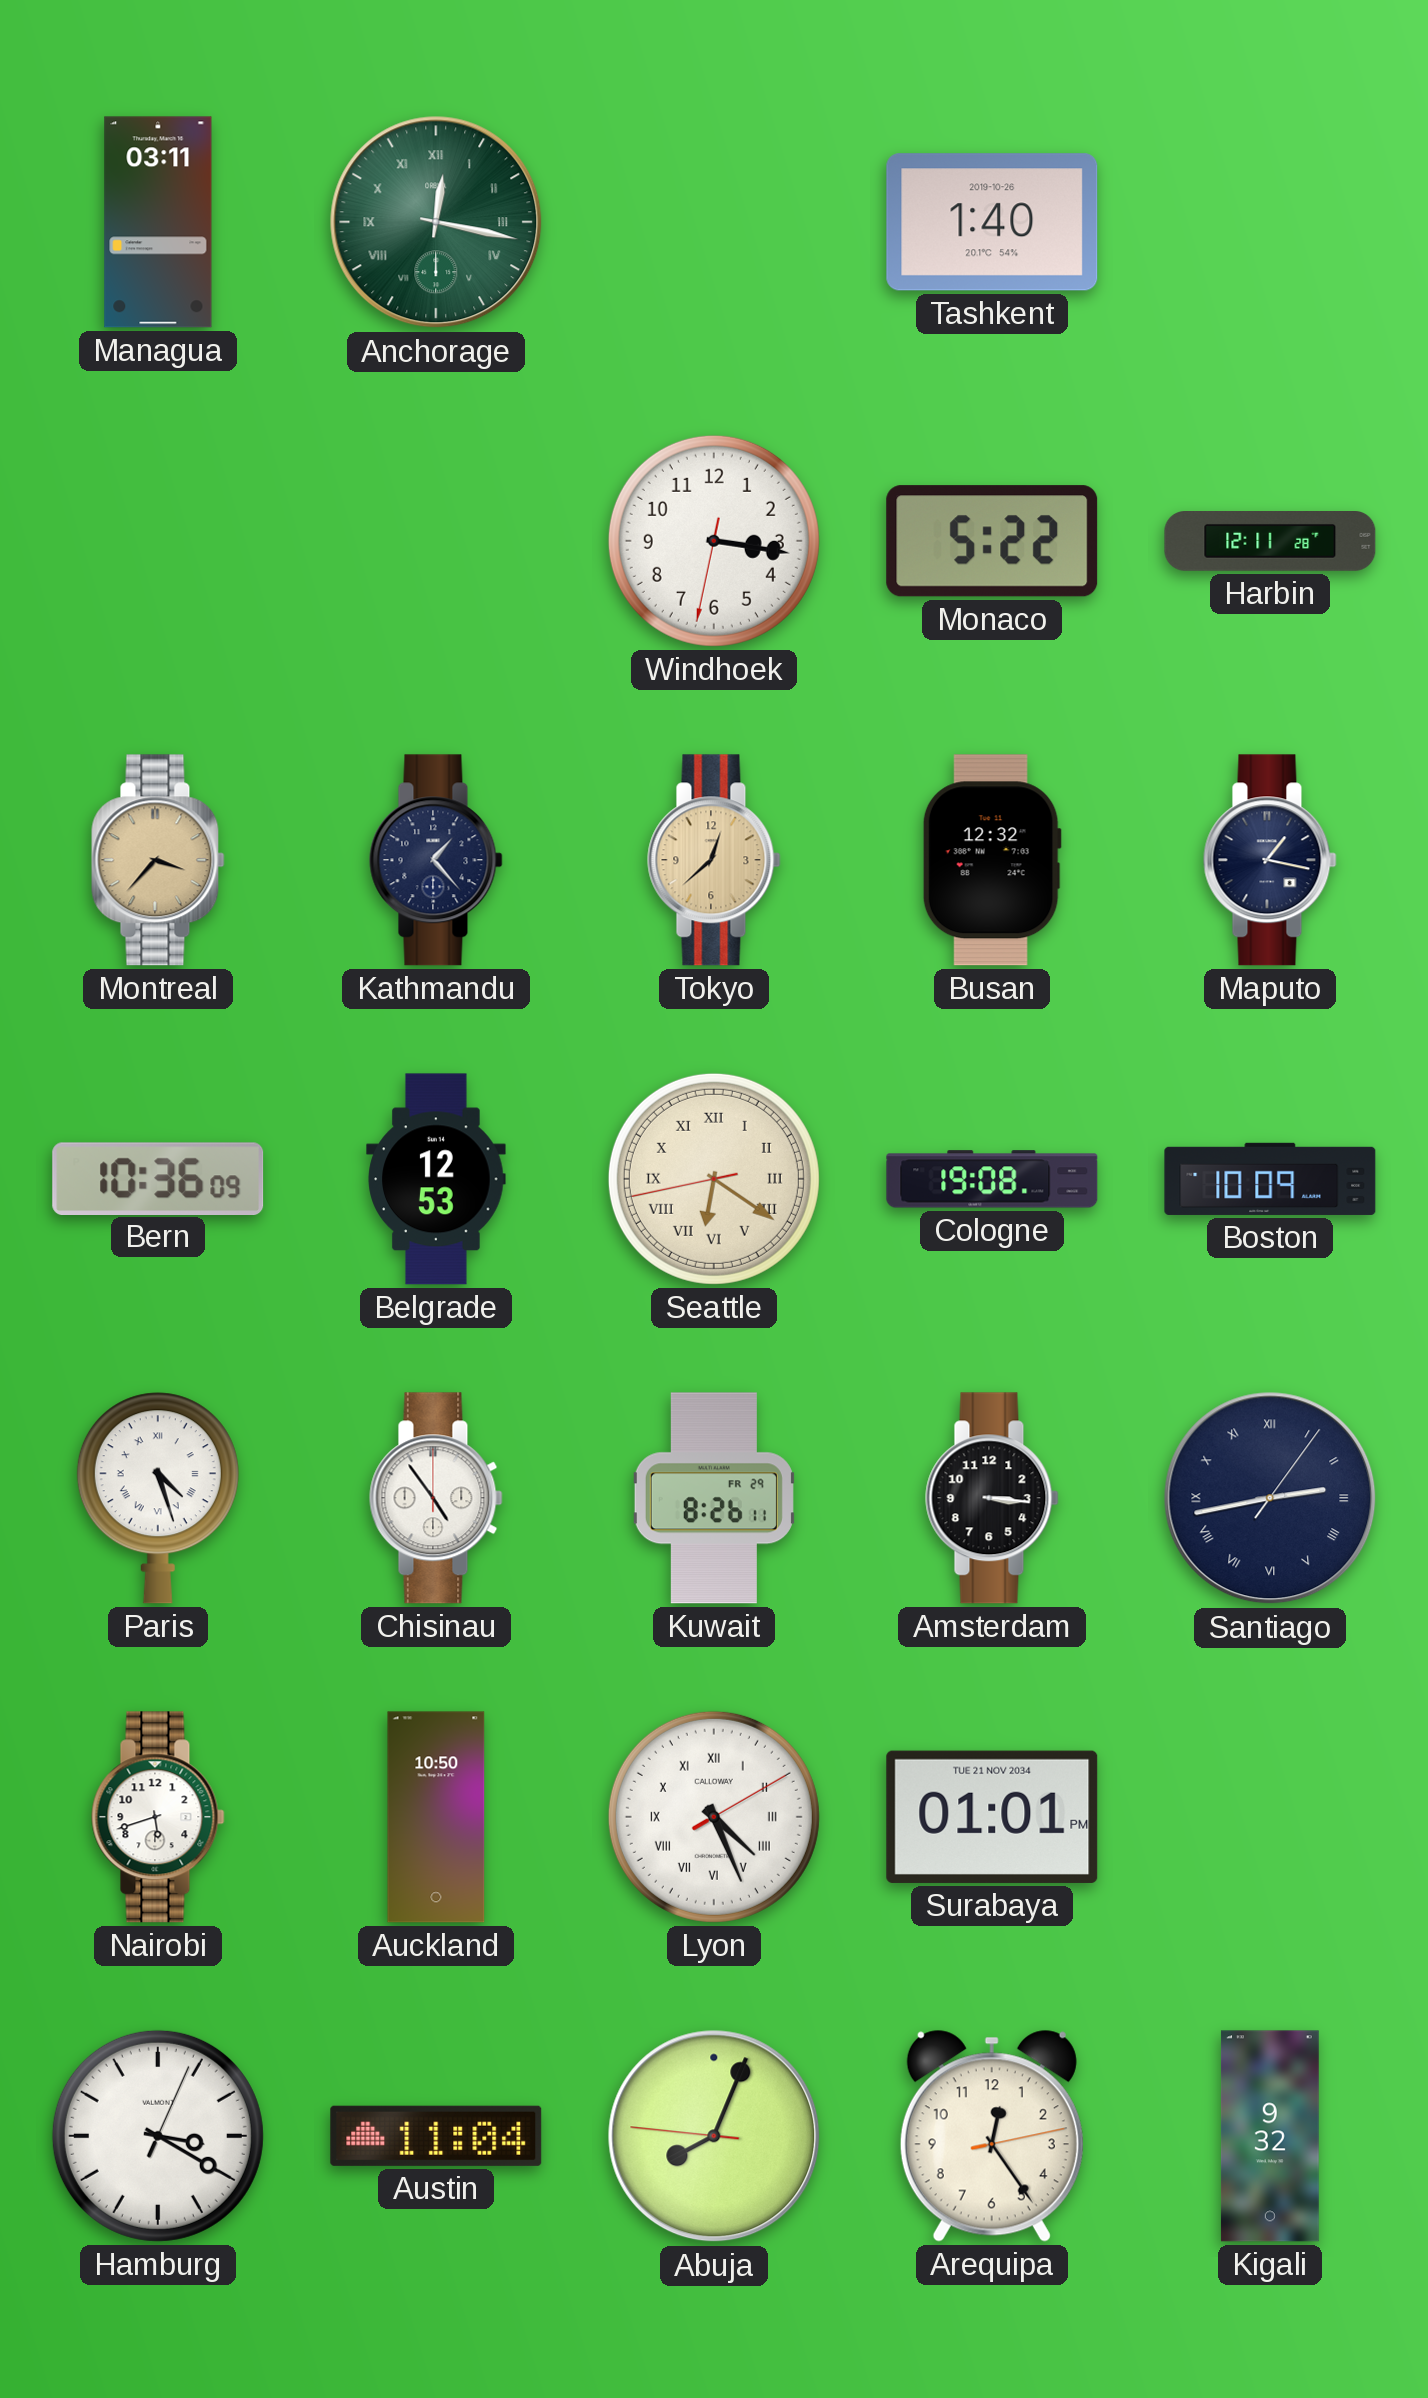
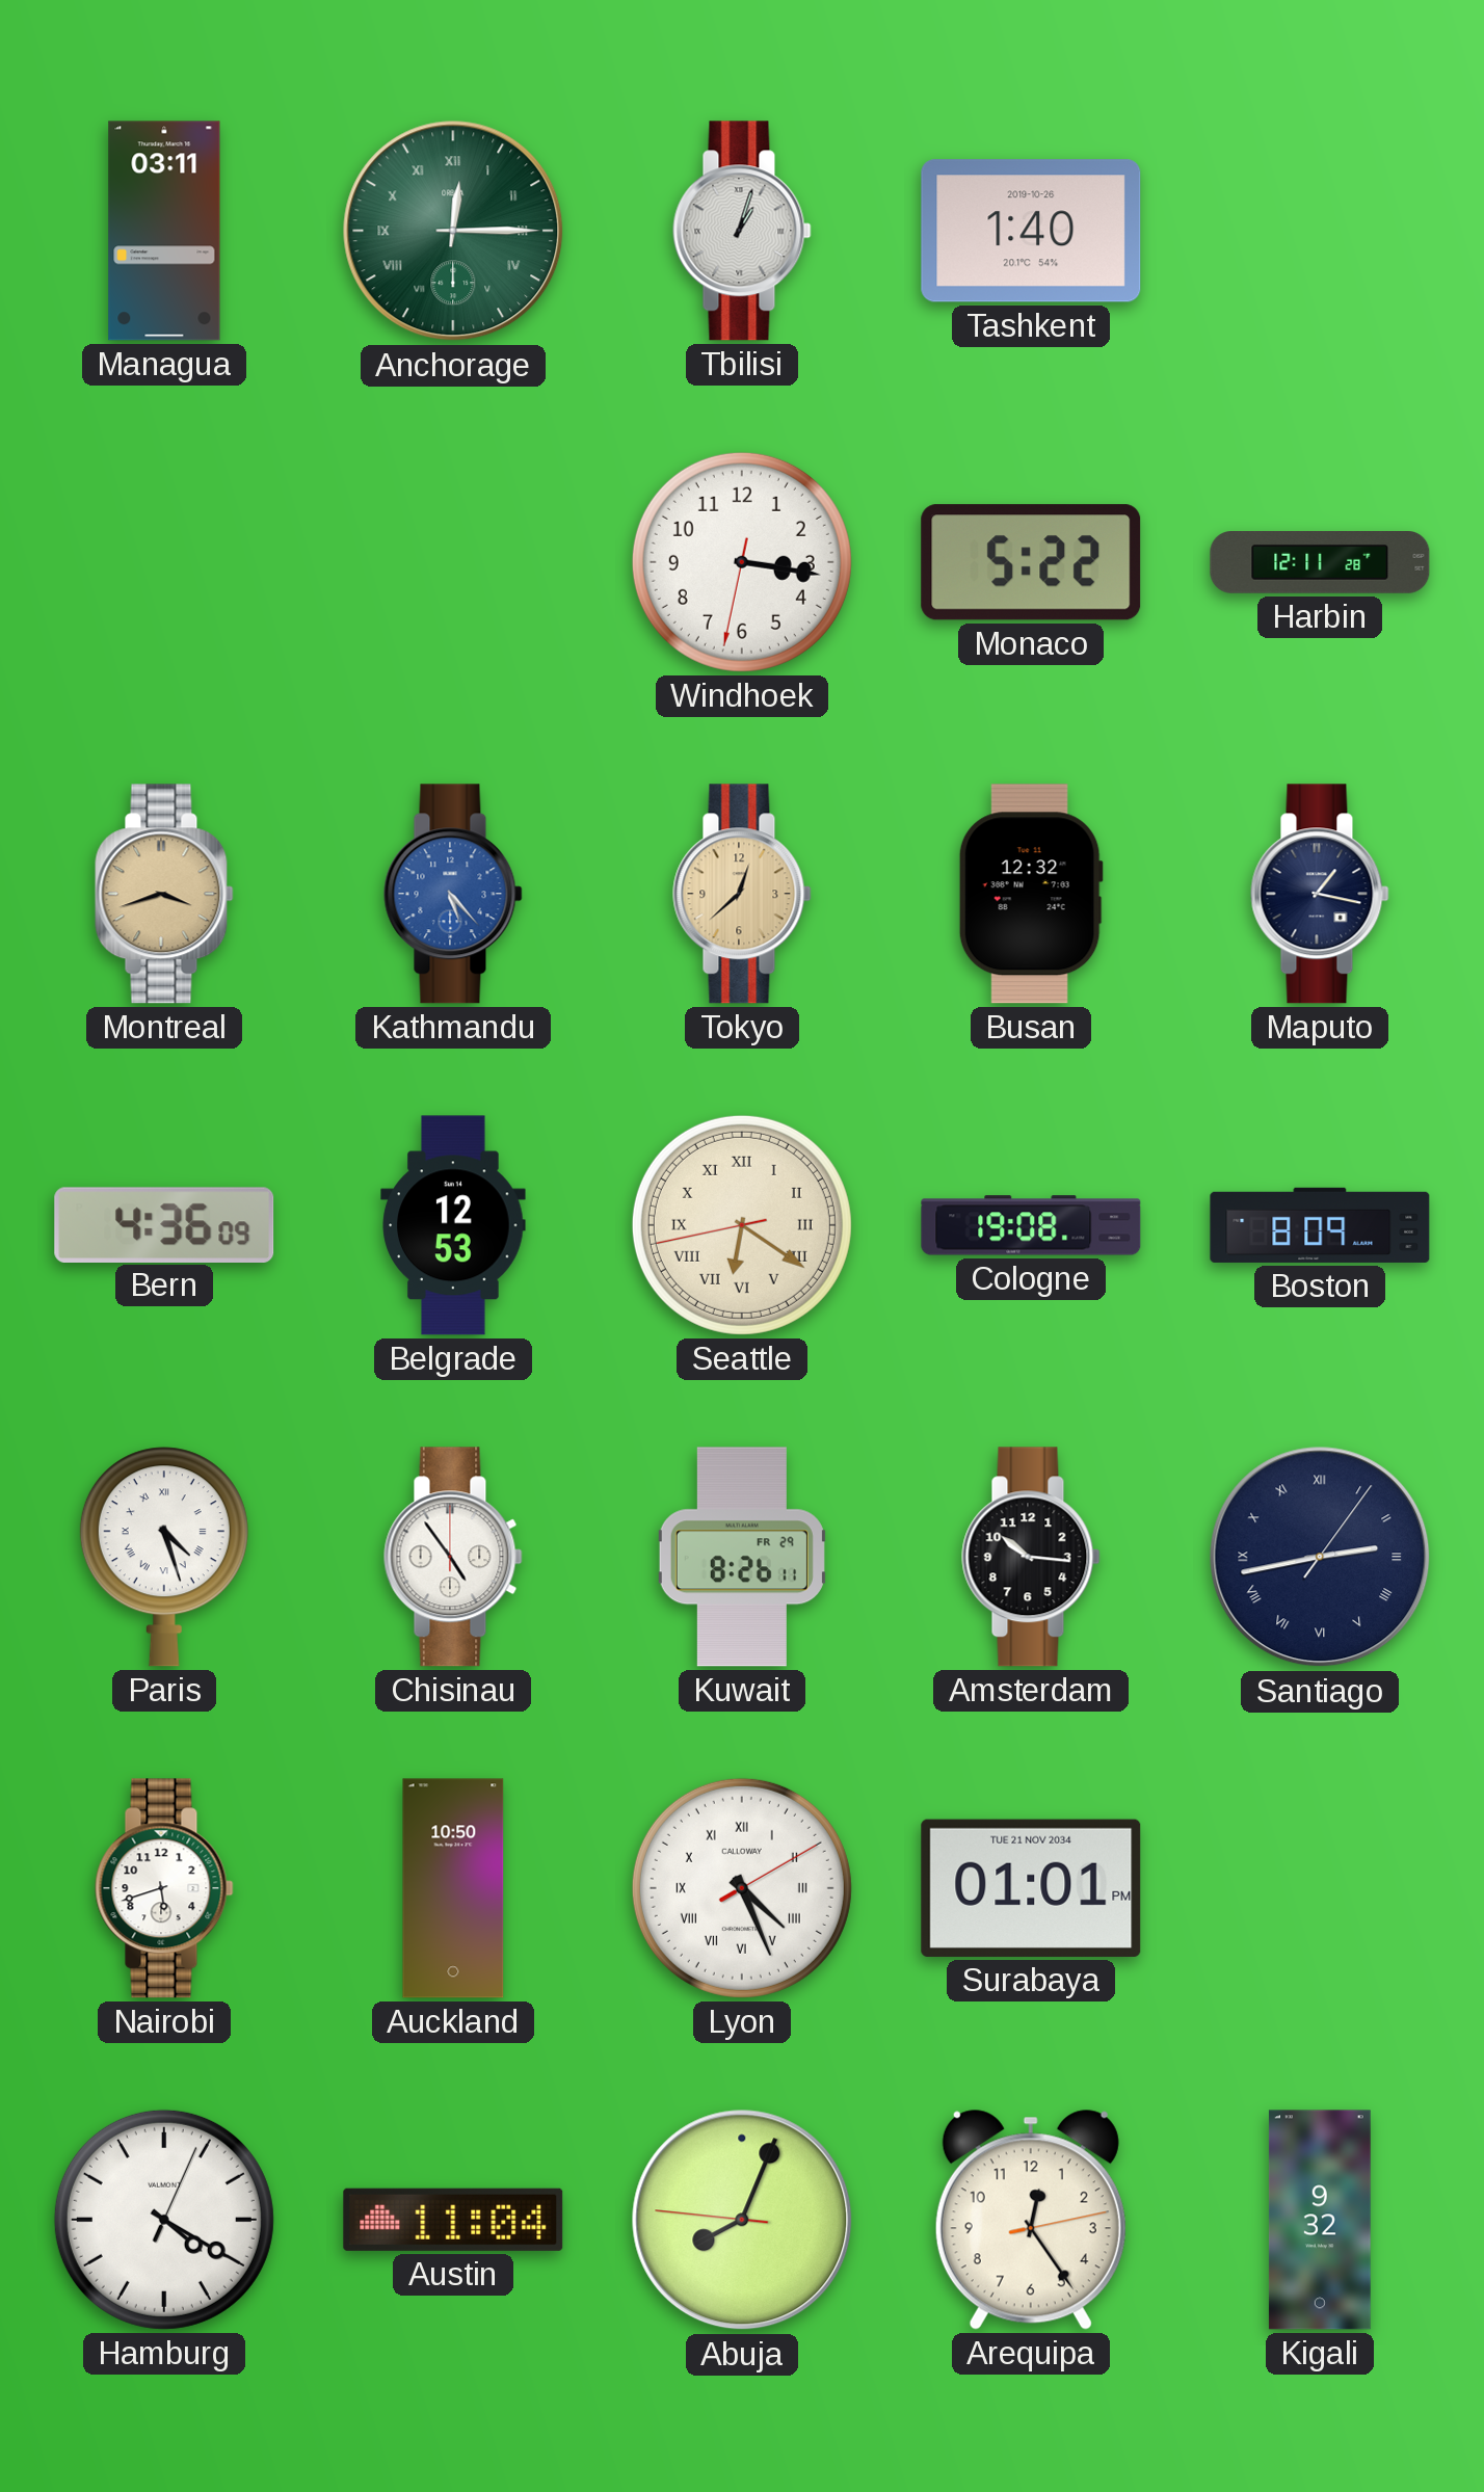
Anchorage: 12:17 -> 12:15
Tbilisi: none -> 1:03
Montreal: 3:37 -> 3:42
Kathmandu: 1:23 -> 5:23
Kathmandu dial: navy -> blue
Bern: 10:36 -> 4:36
Boston: 10:09 -> 8:09
Amsterdam: 3:16 -> 10:16
Hamburg: 3:20 -> 4:20
